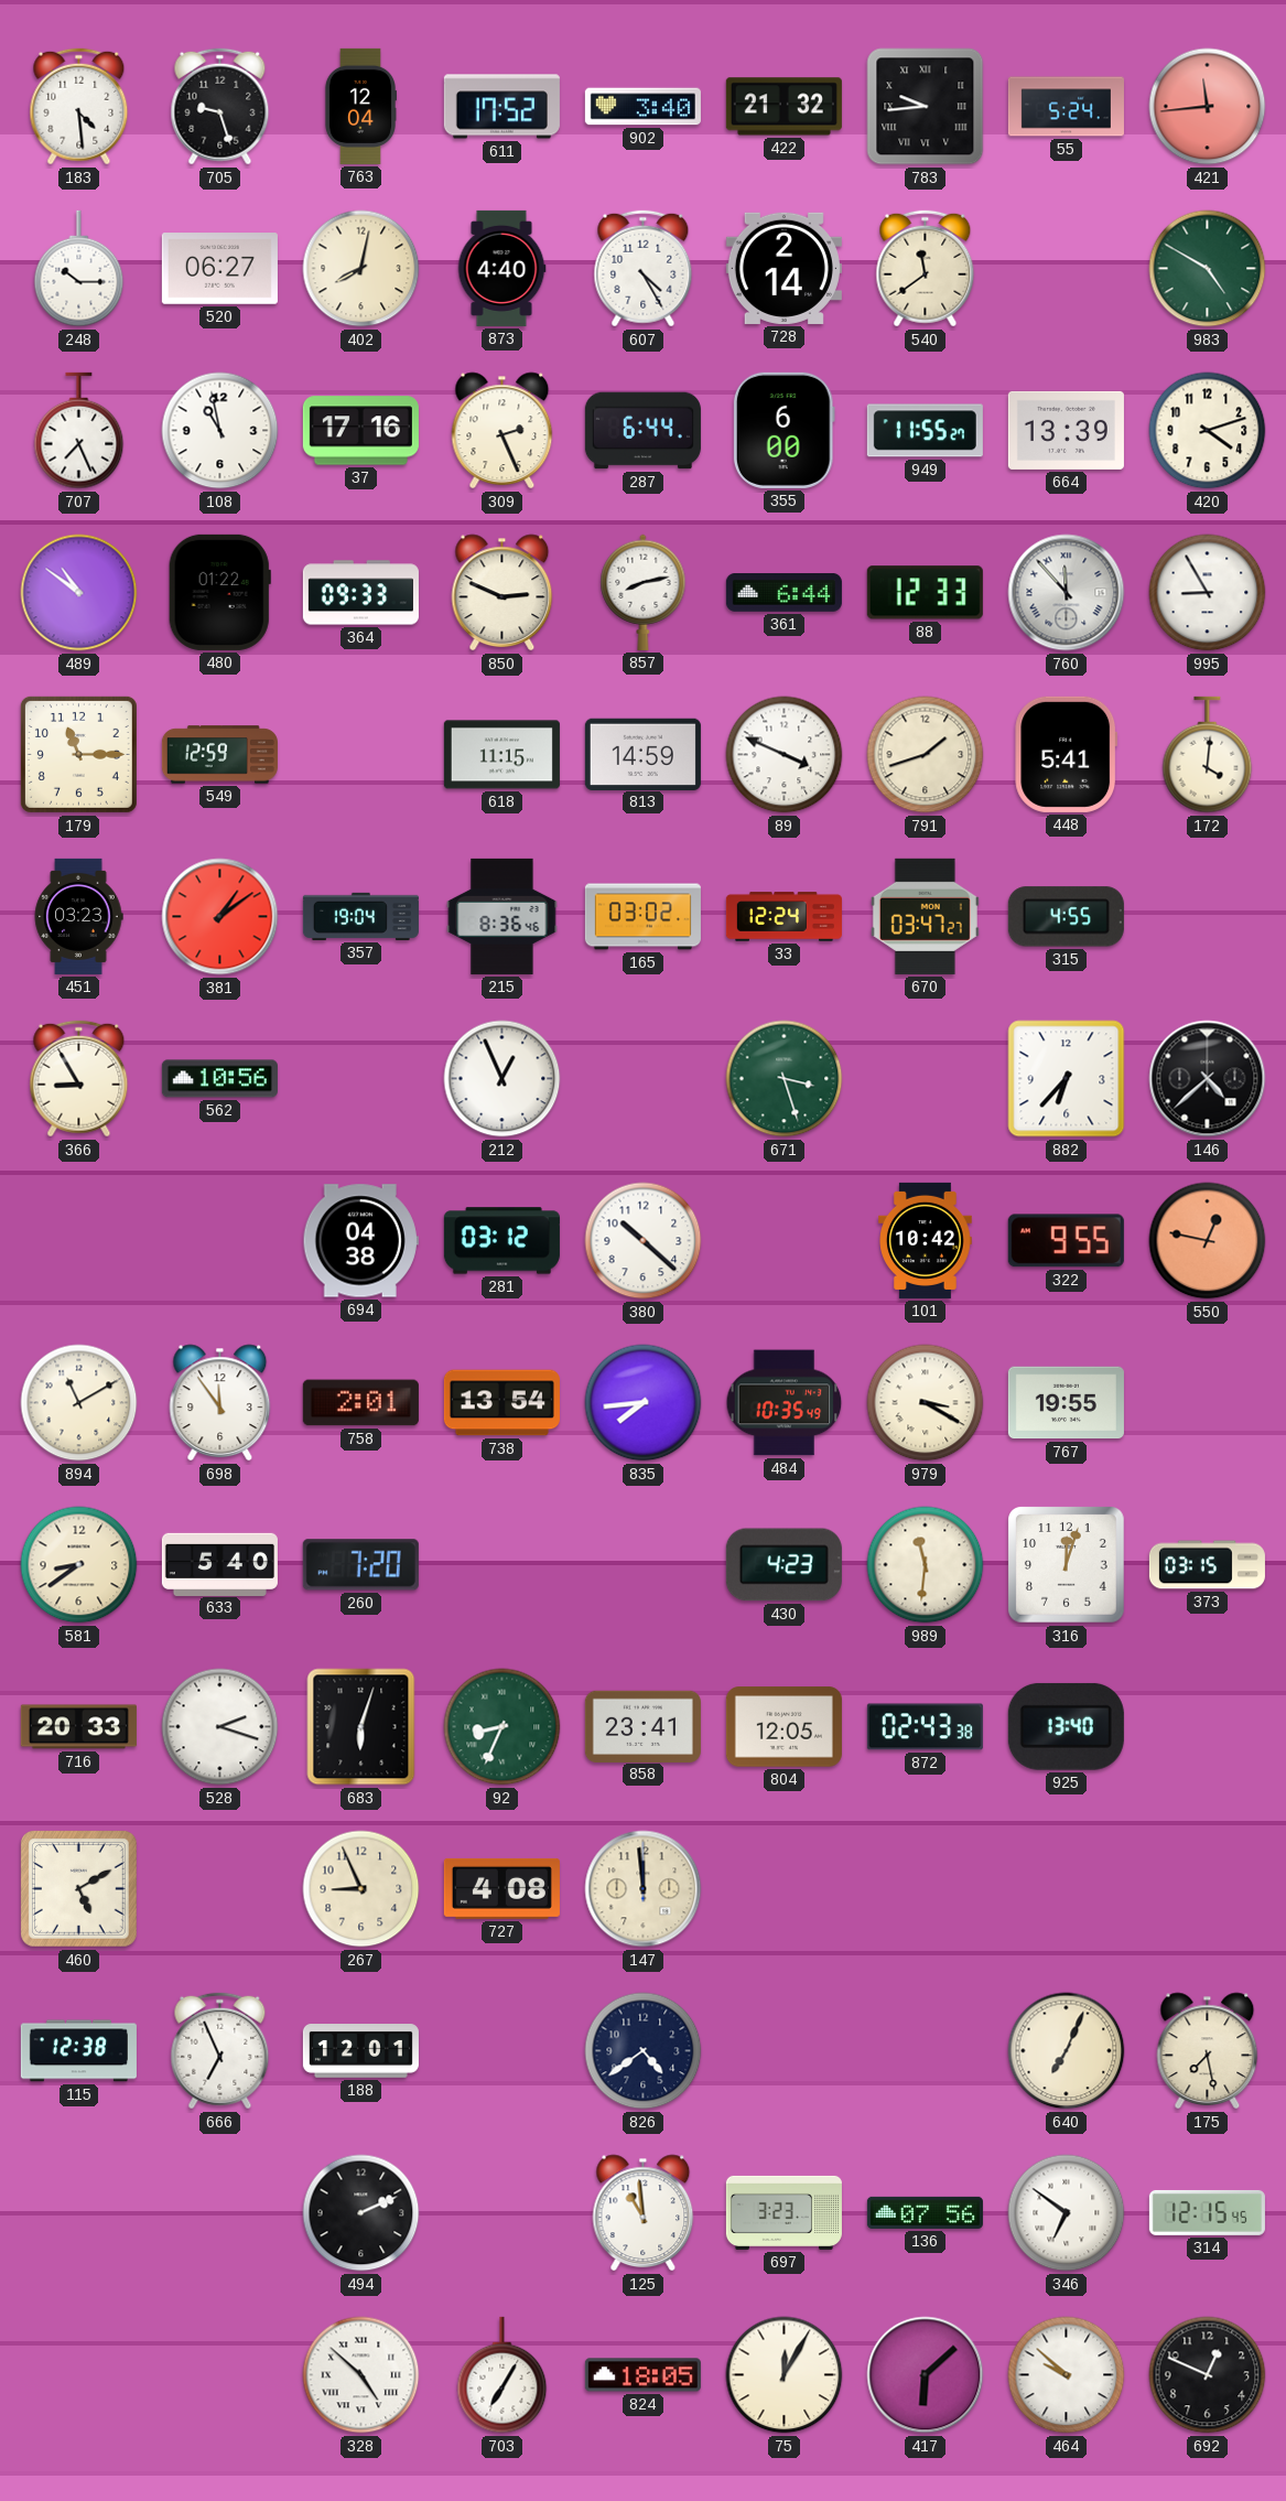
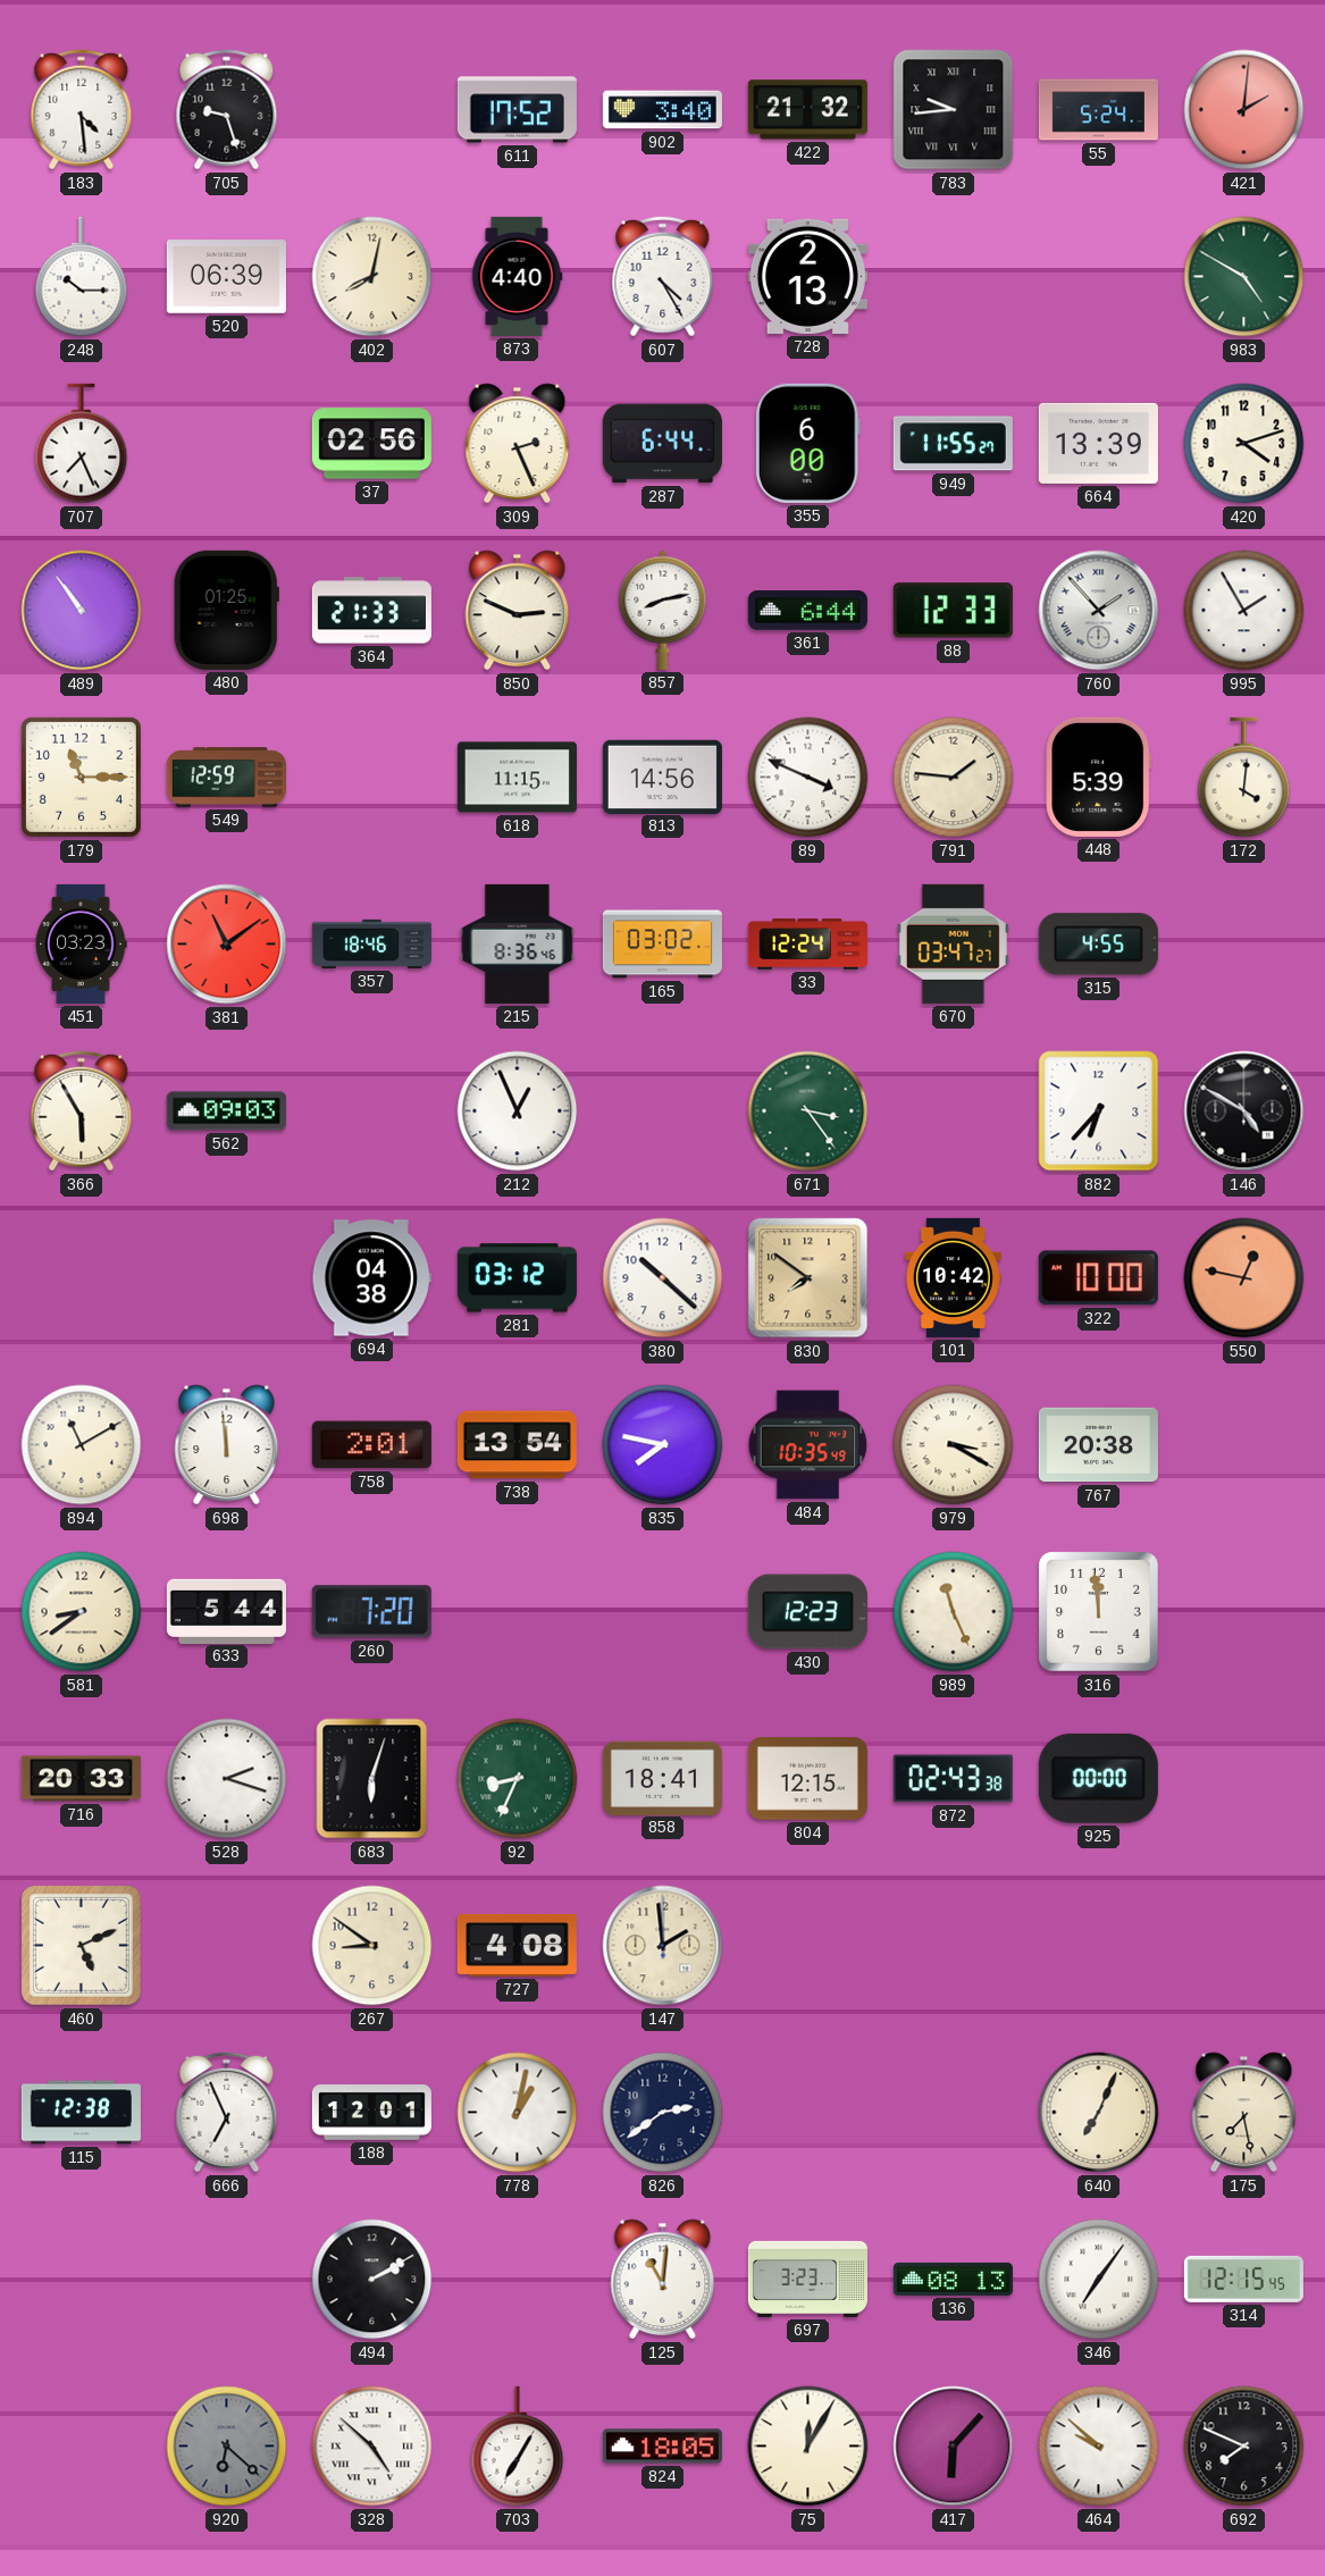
763: 12:04 -> none
421: 11:44 -> 2:01
520: 06:27 -> 06:39
728: 2:14 -> 2:13
540: 11:39 -> none
108: 10:58 -> none
37: 17:16 -> 02:56
489: 10:51 -> 10:54
480: 01:22 -> 01:25
364: 09:33 -> 21:33
760: 11:53 -> 1:53
995: 8:55 -> 1:55
813: 14:59 -> 14:56
791: 1:42 -> 1:46
448: 5:41 -> 5:39
381: 1:09 -> 11:09
357: 19:04 -> 18:46
366: 8:55 -> 5:55
562: 10:56 -> 09:03
671: 3:27 -> 3:24
146: 4:38 -> 4:50
830: none -> 7:51
322: 9:55 -> 10:00
698: 11:54 -> 11:59
835: 7:44 -> 7:47
767: 19:55 -> 20:38
633: 5:40 -> 5:44
430: 4:23 -> 12:23
989: 11:31 -> 11:26
316: 12:03 -> 11:59
373: 03:15 -> none
858: 23:41 -> 18:41
804: 12:05 -> 12:15
925: 13:40 -> 00:00
460: 5:10 -> 5:11
267: 8:56 -> 8:51
147: 11:59 -> 1:59
778: none -> 1:02
826: 4:39 -> 2:39
494: 2:11 -> 2:10
125: 10:59 -> 11:01
136: 07:56 -> 08:13
346: 6:51 -> 7:06
920: none -> 6:22
417: 6:08 -> 6:07
692: 12:49 -> 7:49
